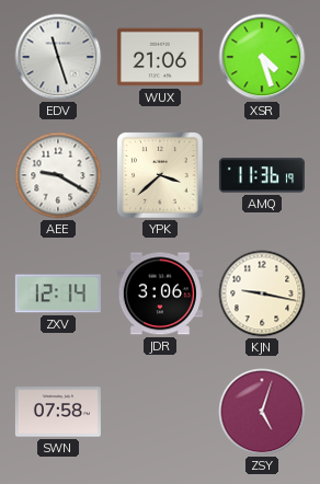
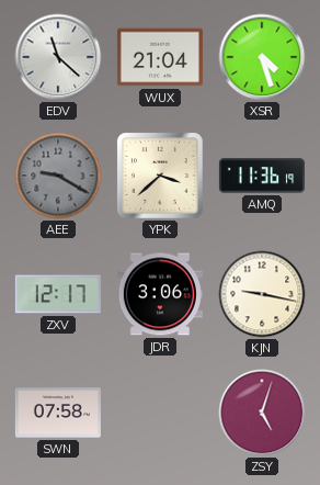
EDV: 11:27 -> 11:22
WUX: 21:06 -> 21:04
AEE dial: white -> grey
ZXV: 12:14 -> 12:17
